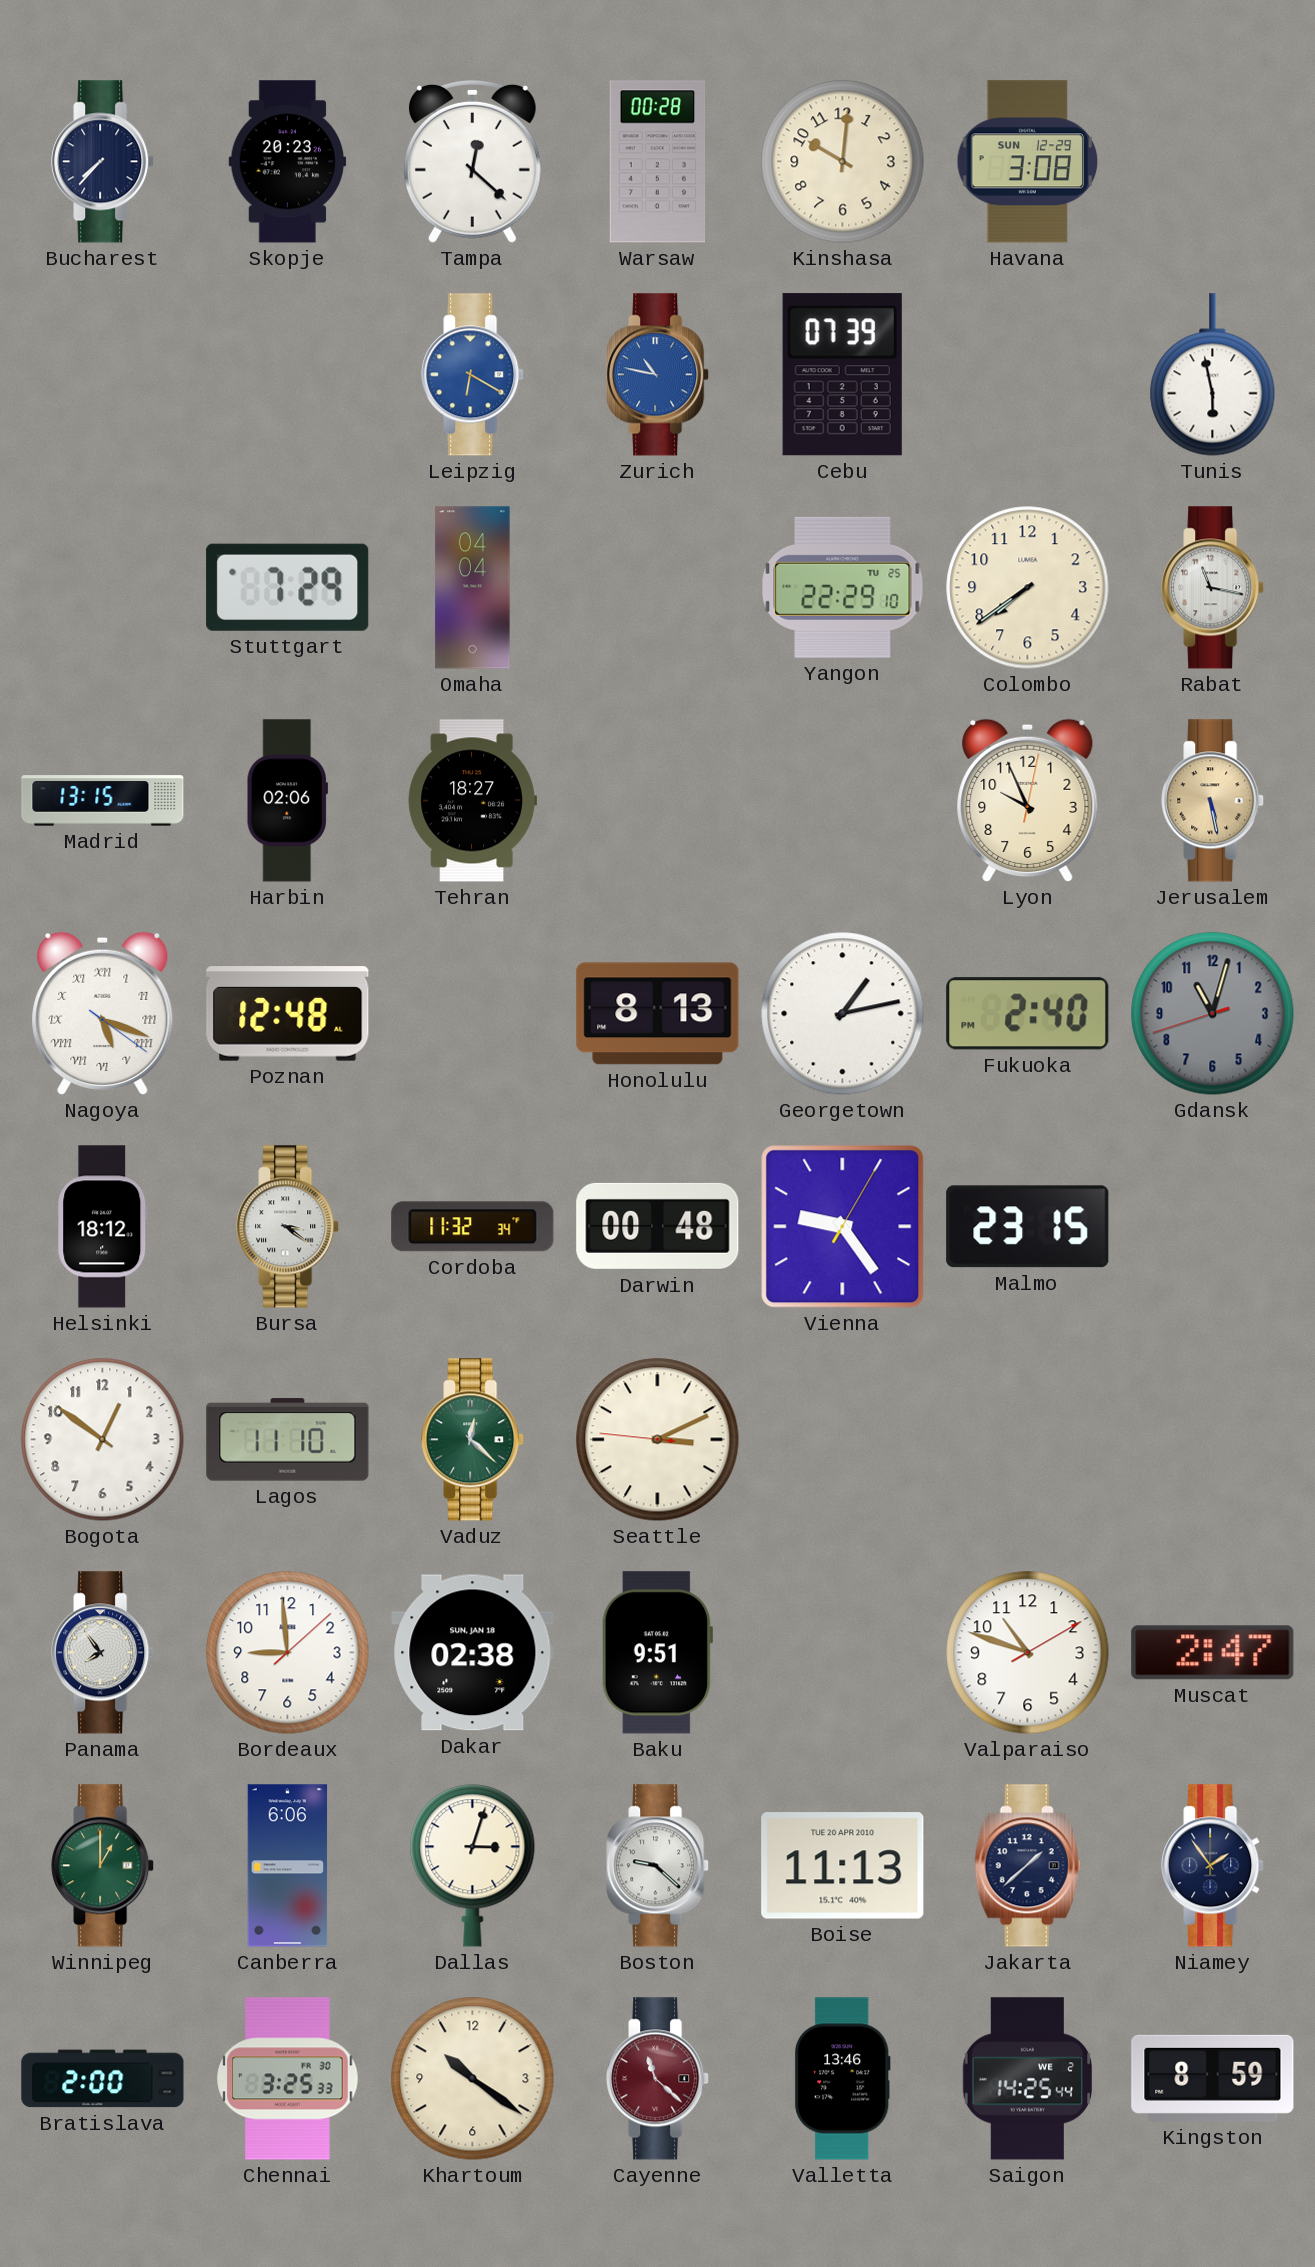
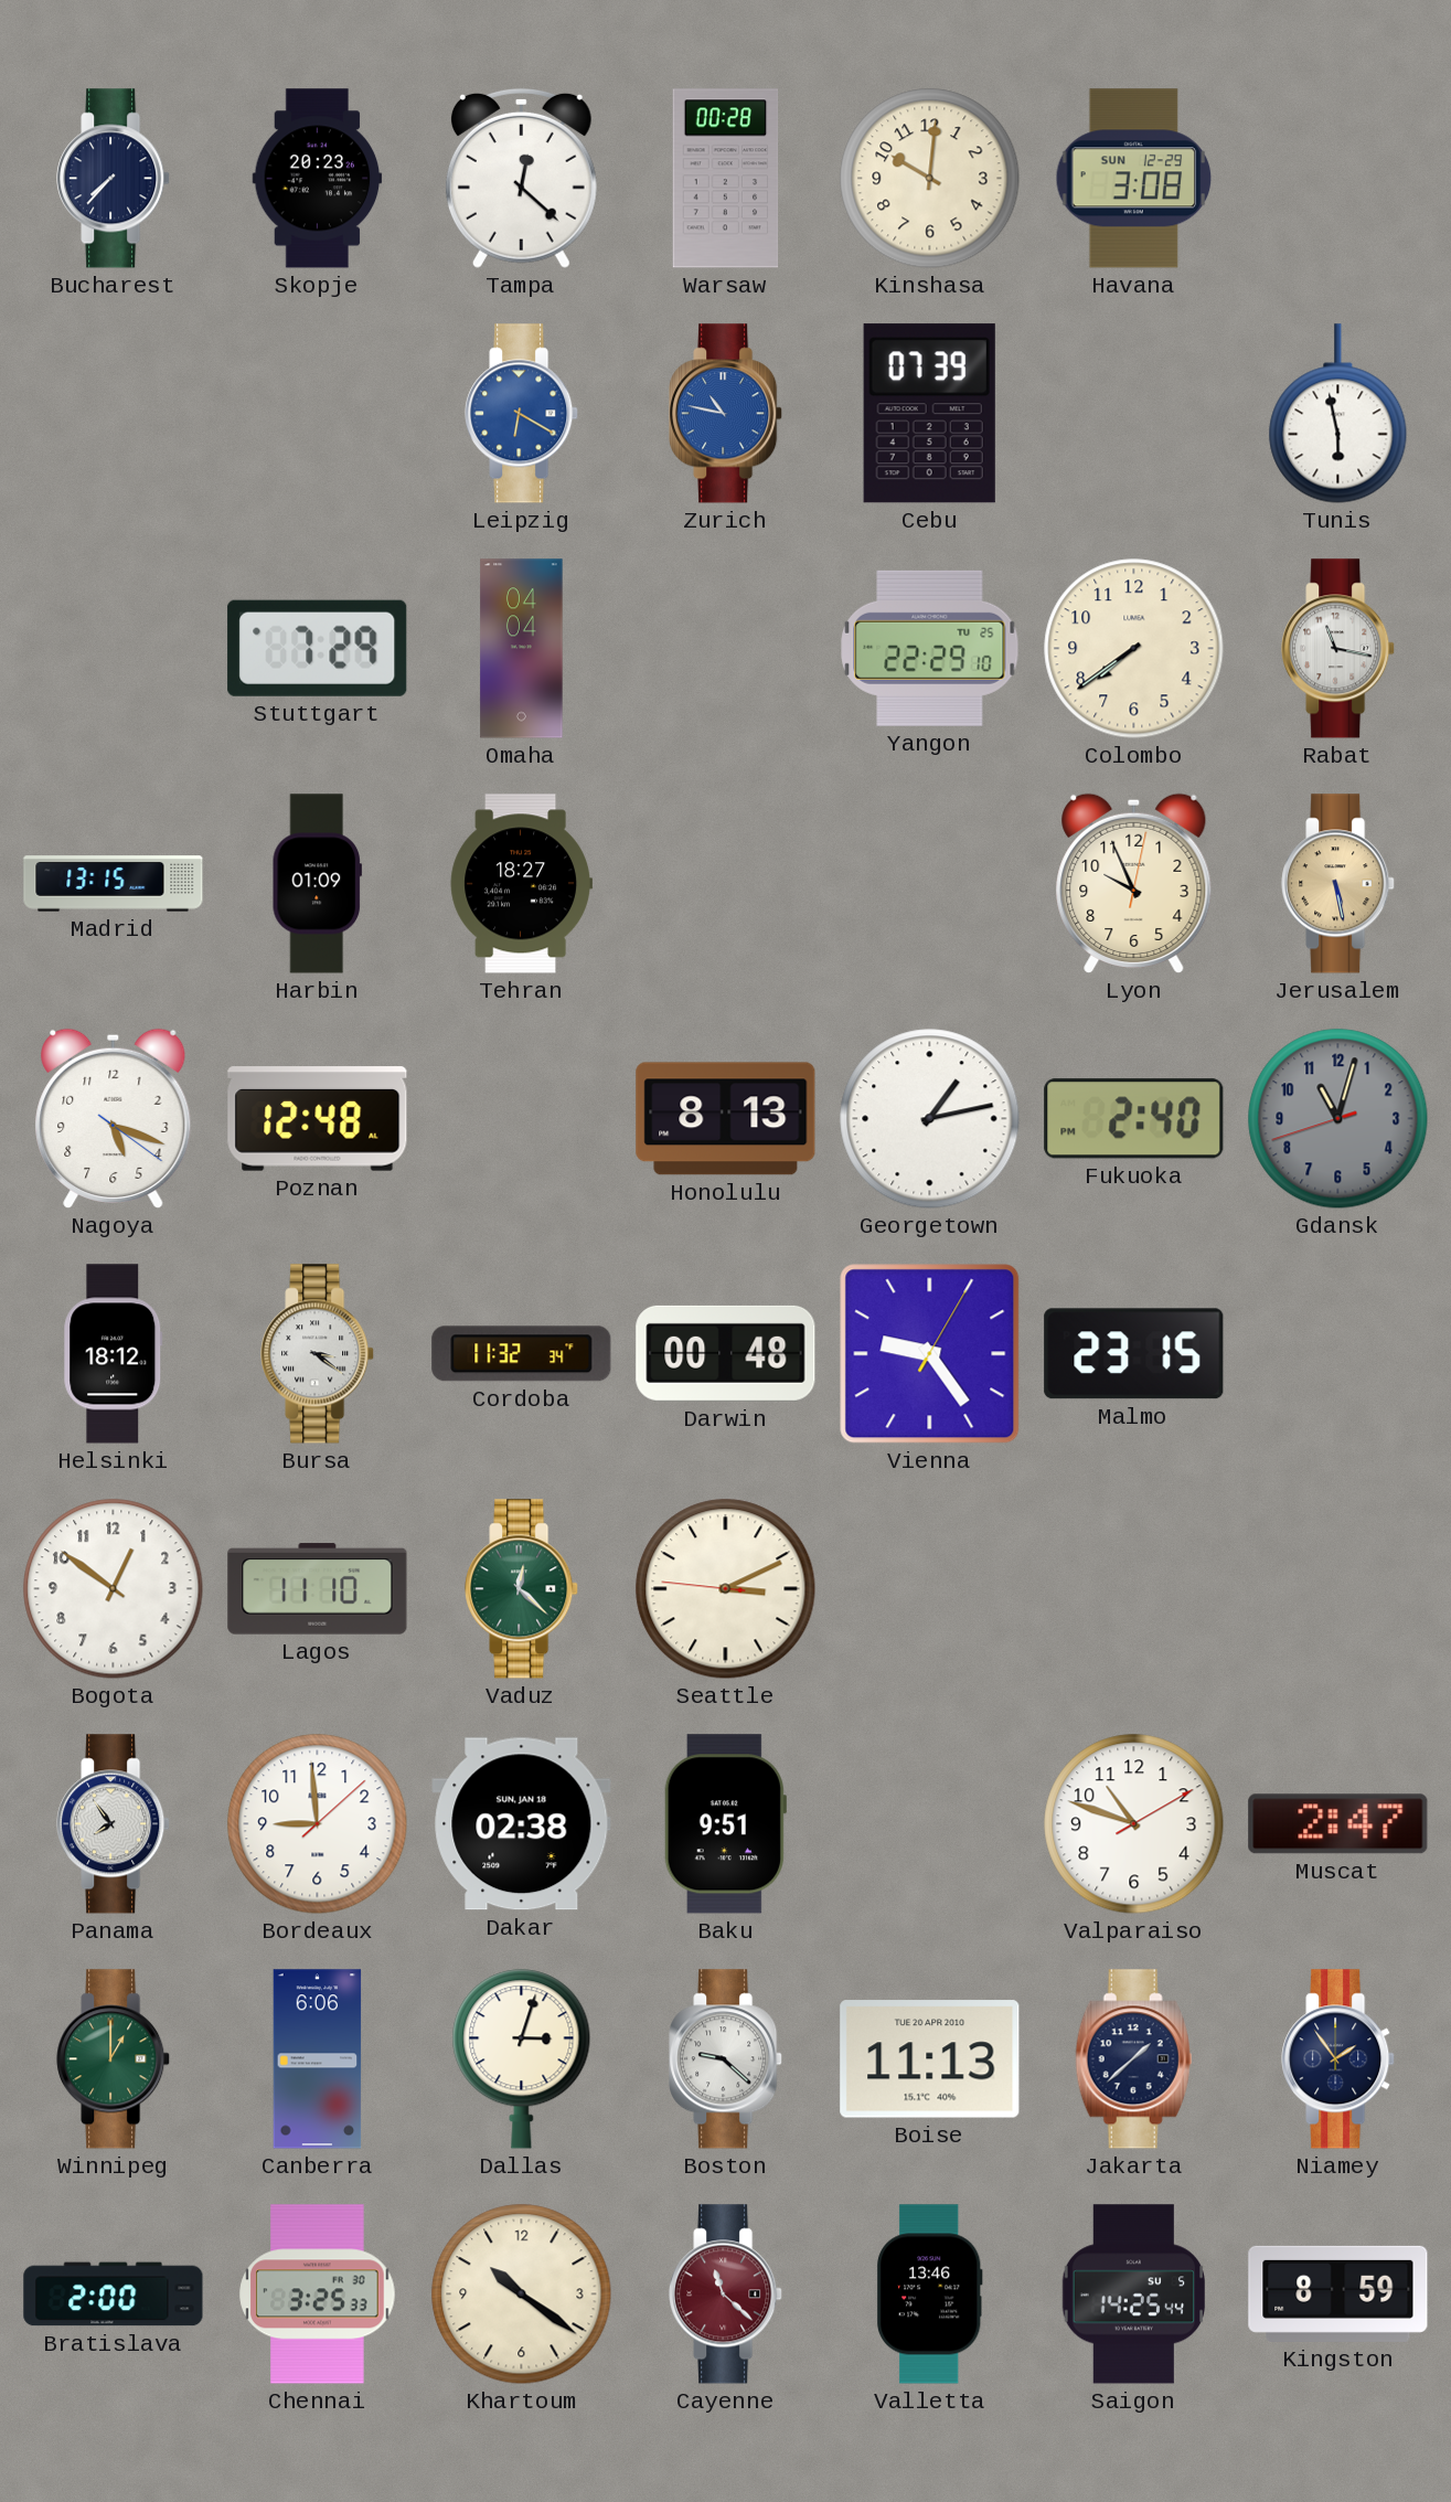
Harbin: 02:06 -> 01:09
Nagoya numerals: Roman -> Arabic
Saigon date: WE 2 -> SU 5
